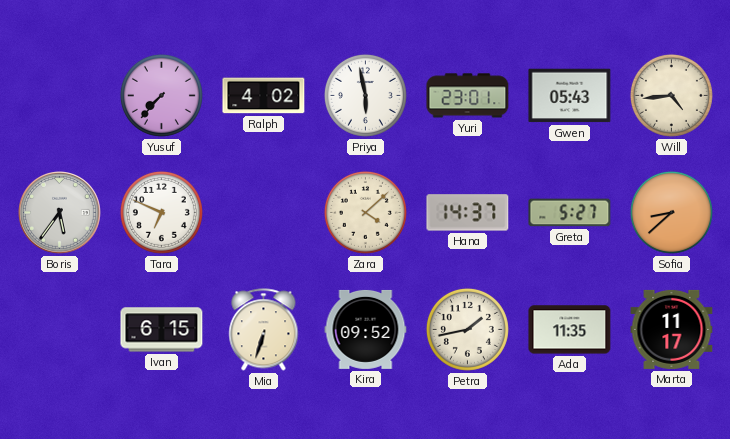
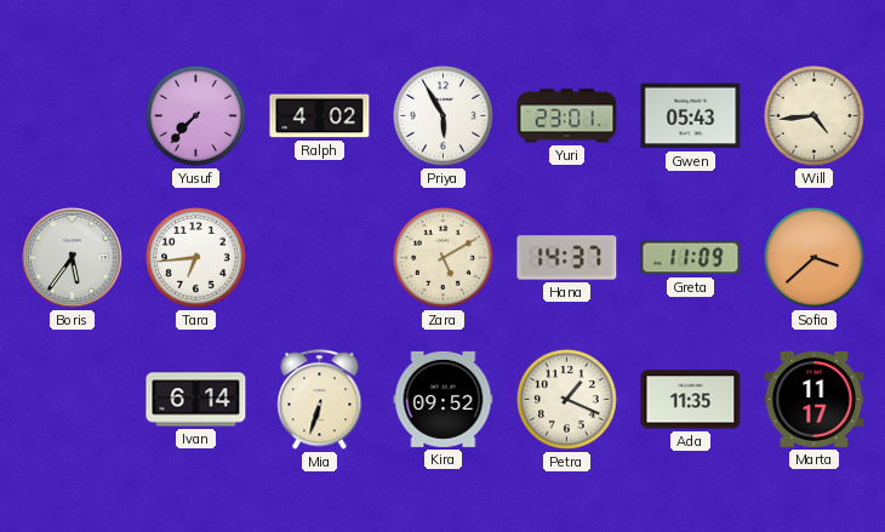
Priya: 5:58 -> 5:55
Tara: 6:49 -> 6:44
Zara: 4:08 -> 5:10
Greta: 5:27 -> 11:09
Sofia: 8:38 -> 3:38
Ivan: 6:15 -> 6:14
Petra: 1:43 -> 1:19
